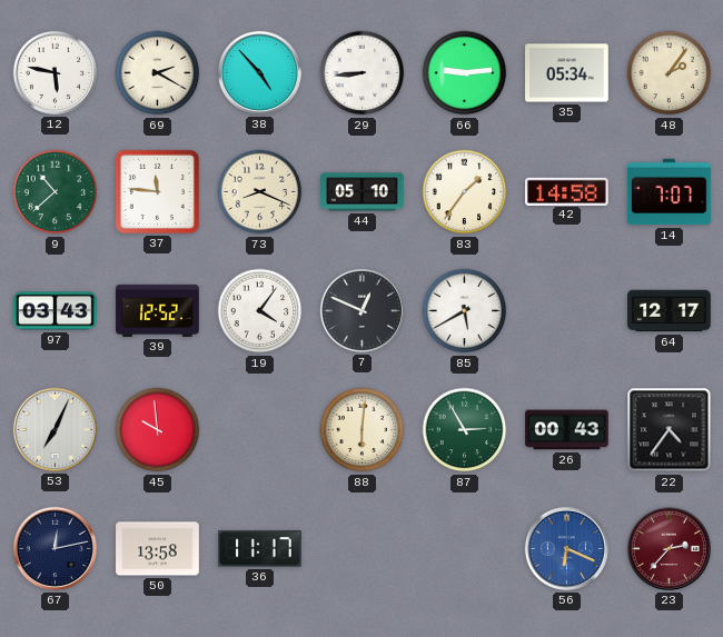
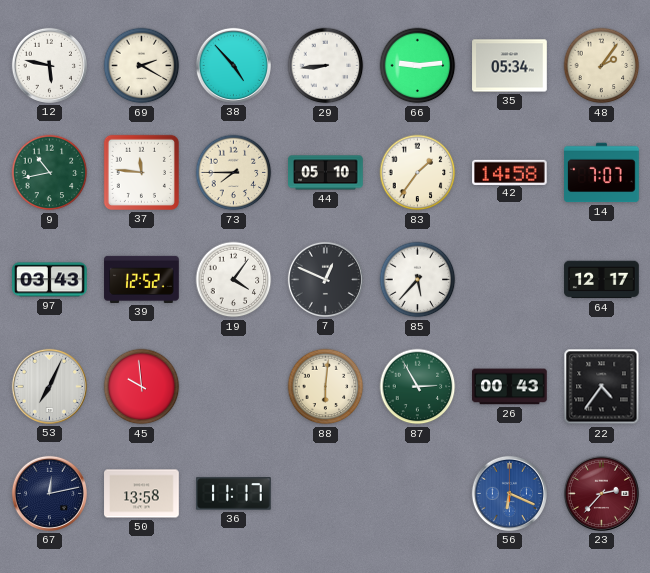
9: 10:38 -> 10:43
73: 8:19 -> 7:45
85: 5:40 -> 5:37
